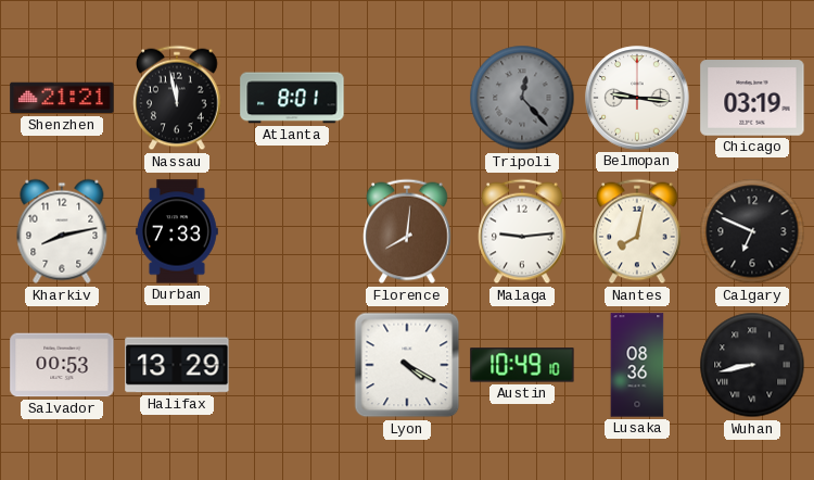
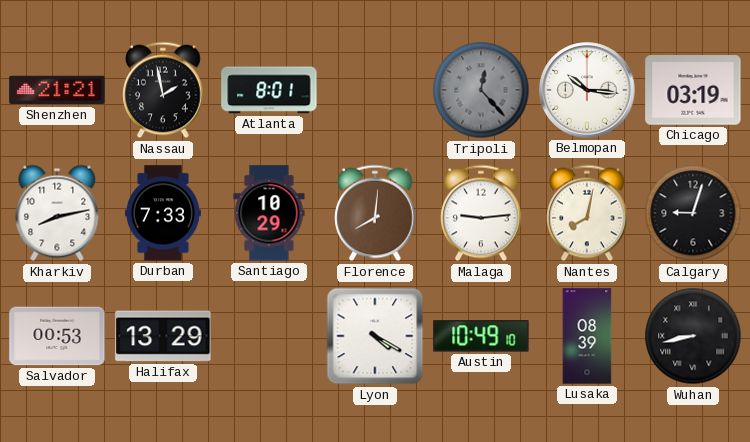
Nassau: 11:58 -> 1:58
Belmopan: 9:16 -> 10:16
Santiago: none -> 10:29
Calgary: 6:49 -> 9:03
Lusaka: 08:36 -> 08:39
